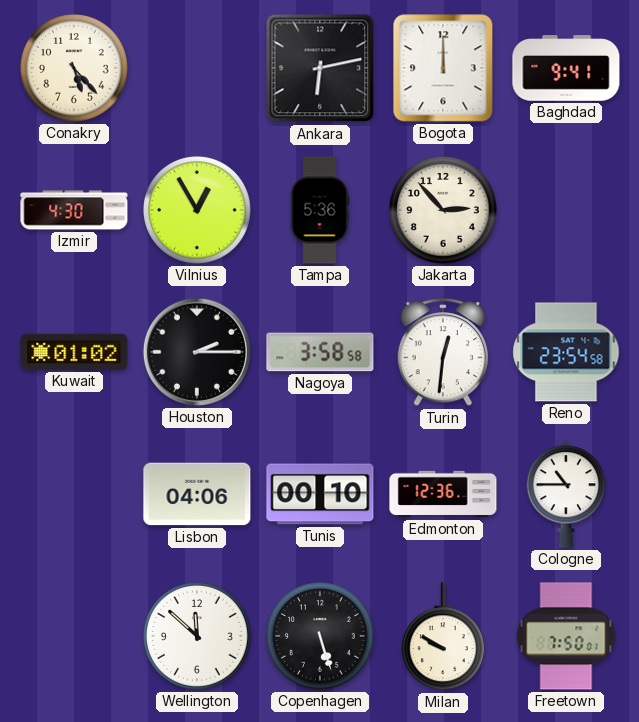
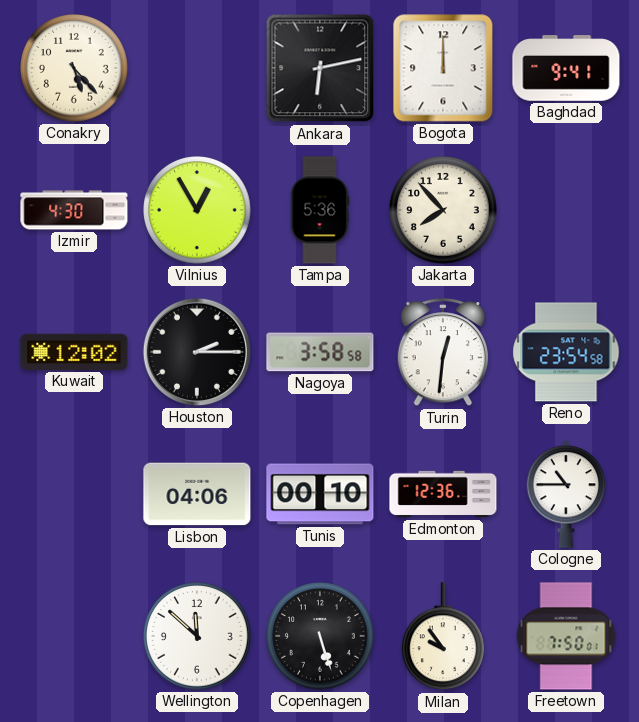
Jakarta: 2:53 -> 7:53
Kuwait: 01:02 -> 12:02
Milan: 9:50 -> 9:54
